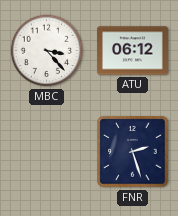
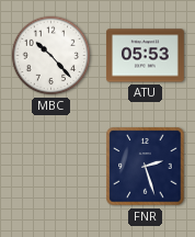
MBC: 3:23 -> 10:23
ATU: 06:12 -> 05:53
